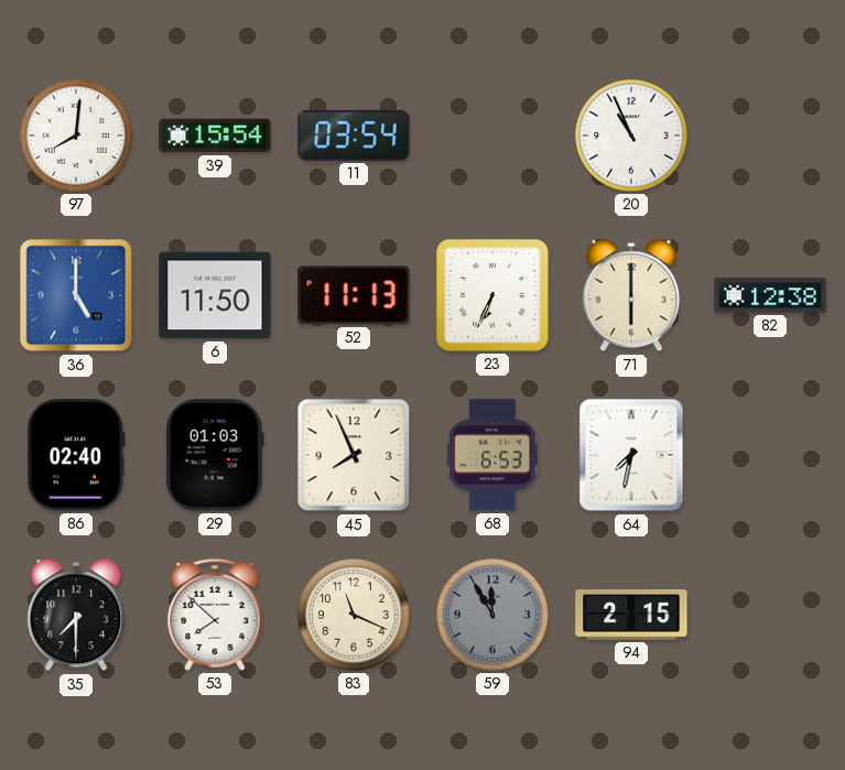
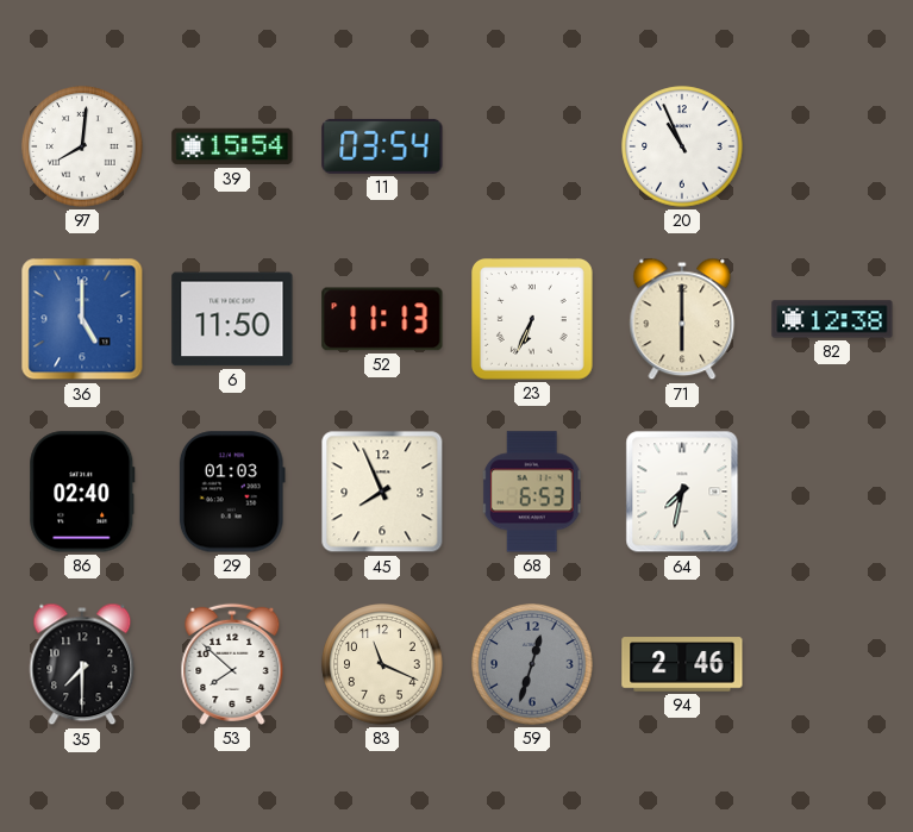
59: 11:55 -> 12:33
94: 2:15 -> 2:46
